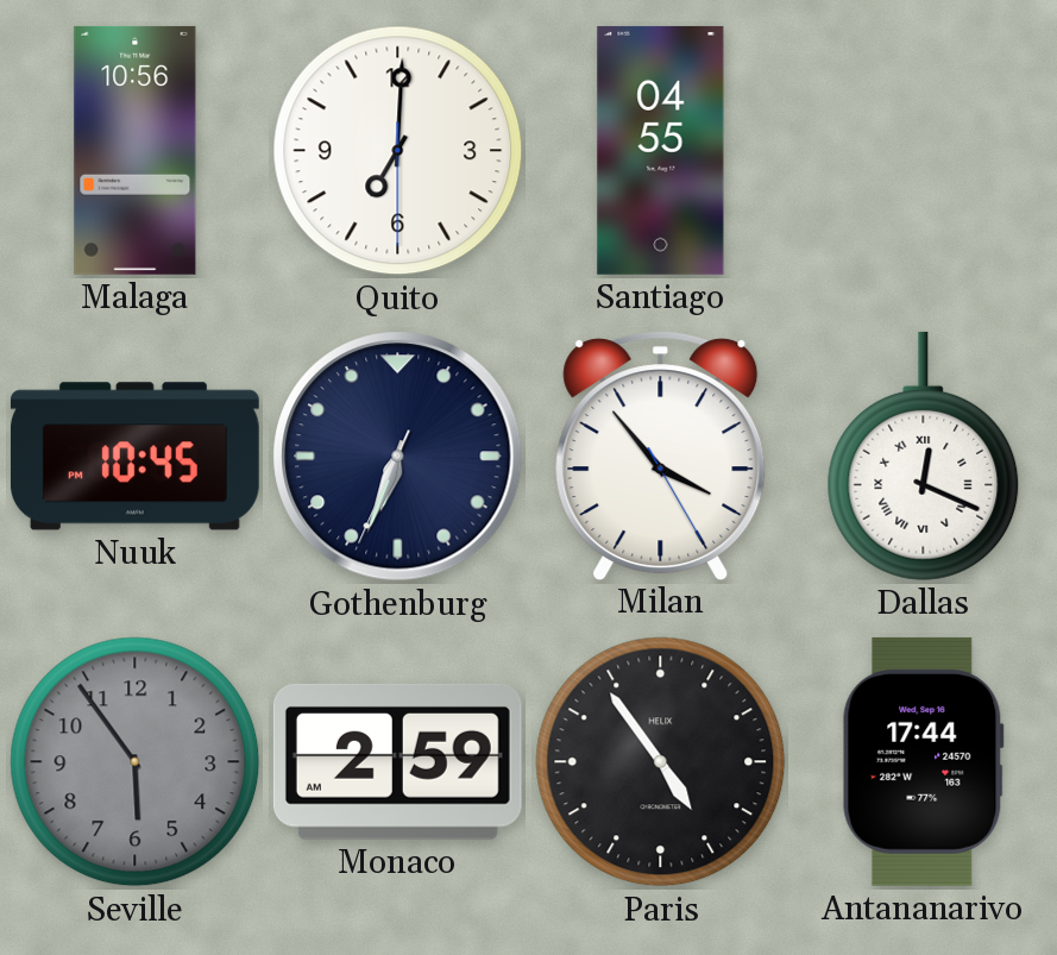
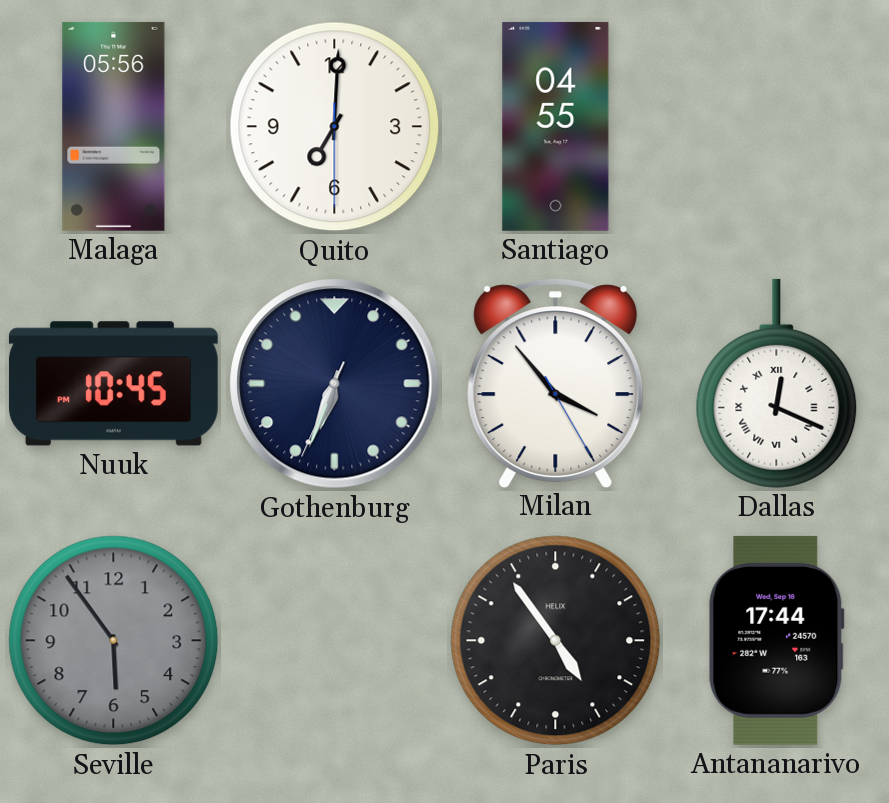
Malaga: 10:56 -> 05:56
Monaco: 2:59 -> none
